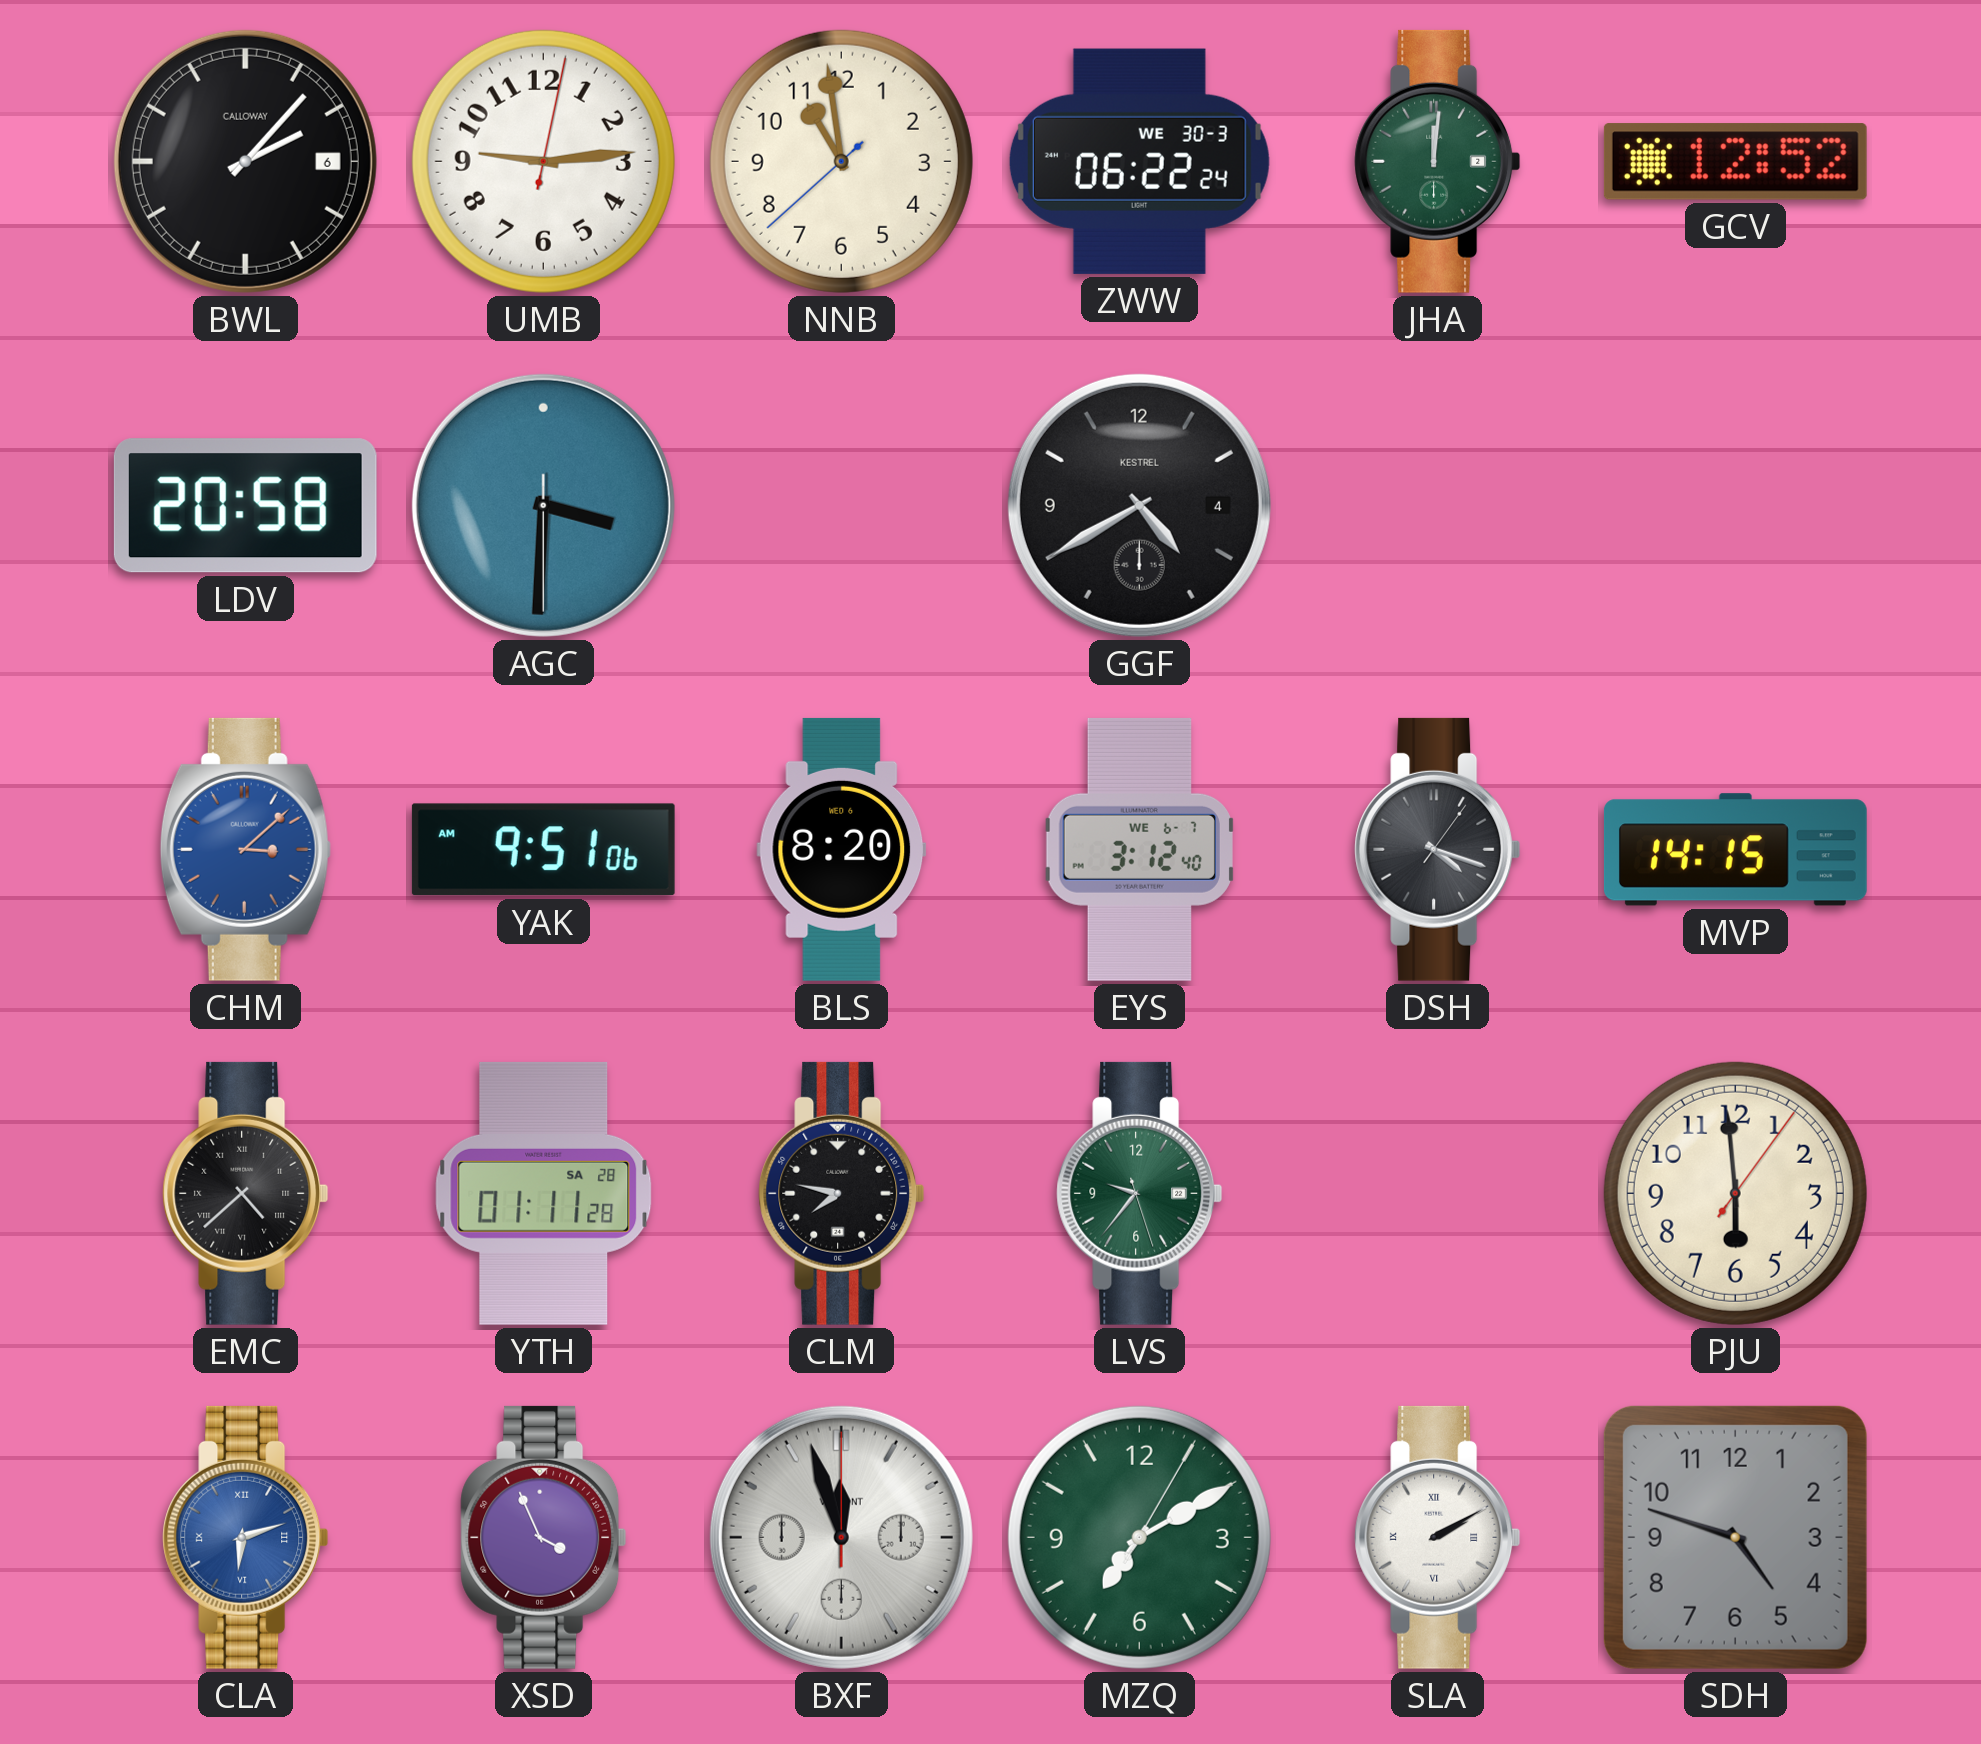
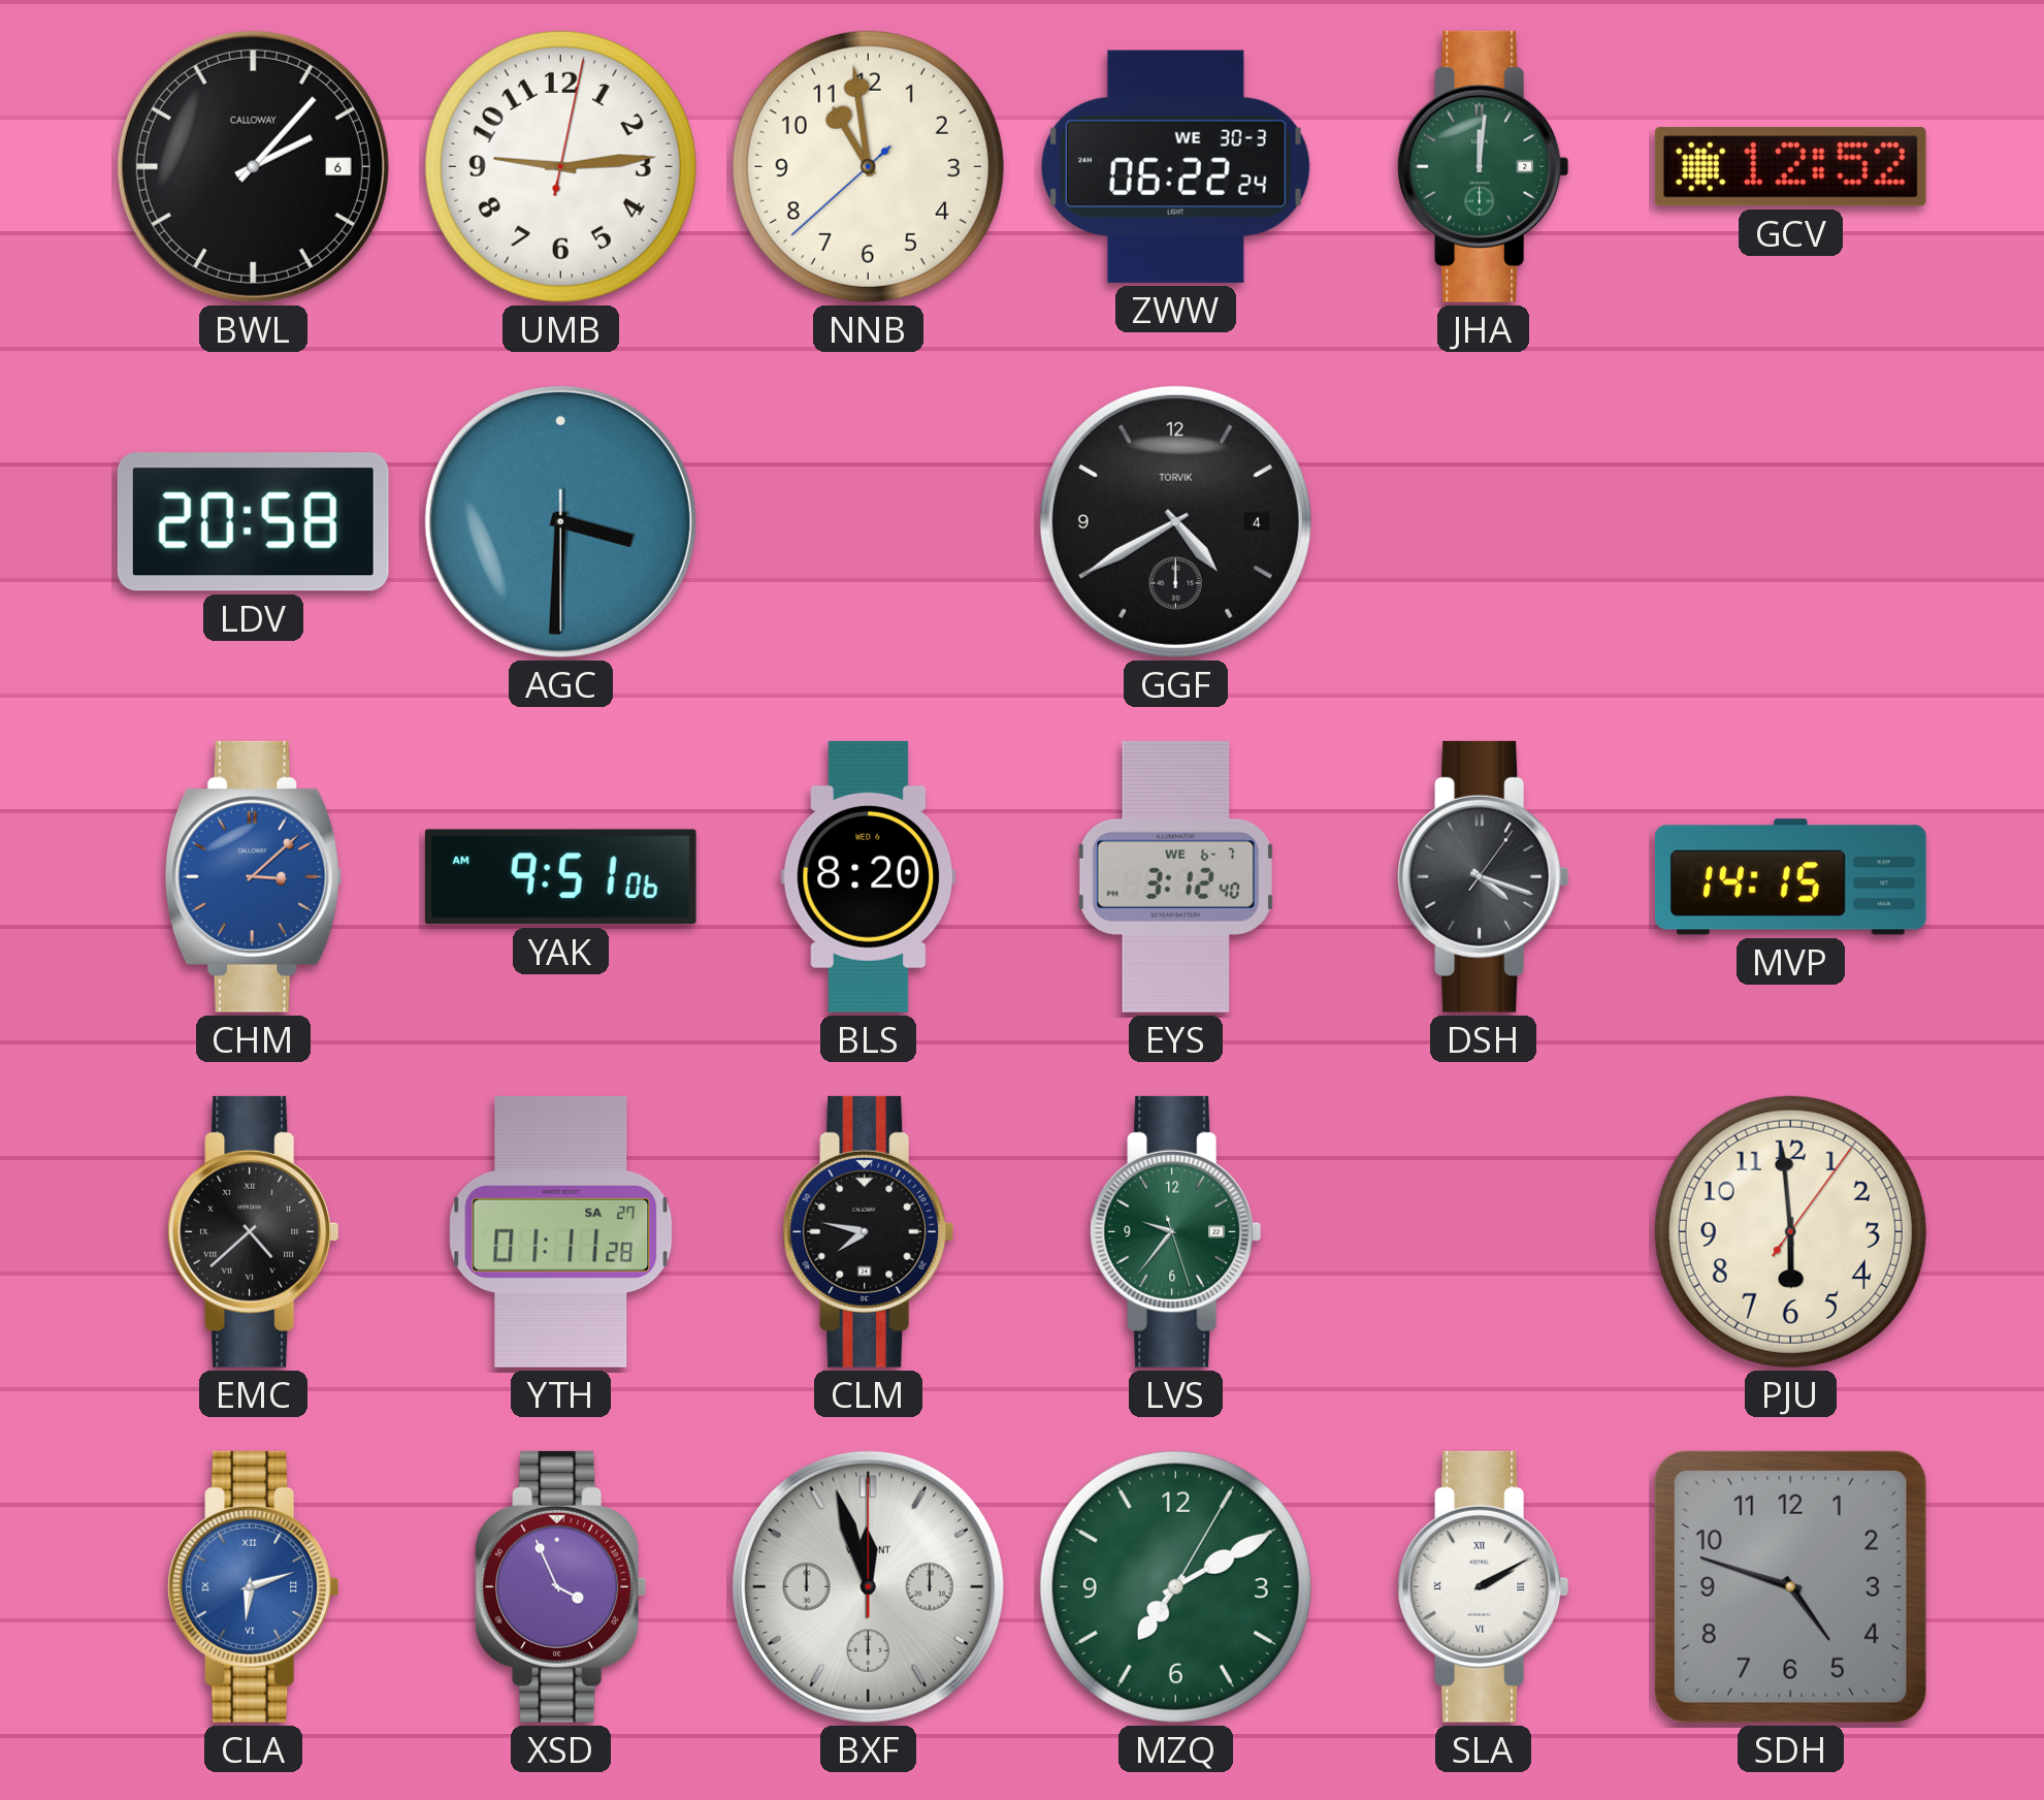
GGF brand: KESTREL -> TORVIK
YTH date: SA 28 -> SA 27
